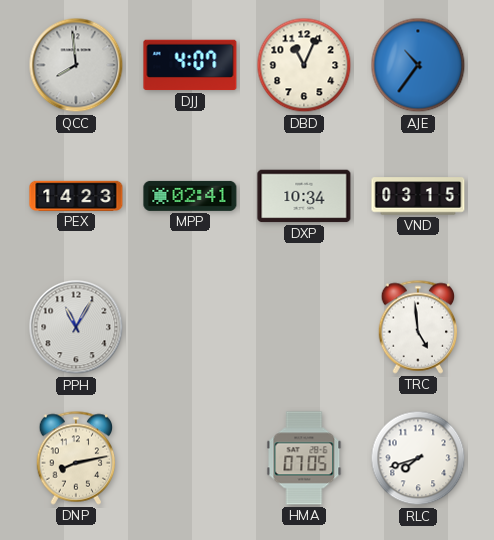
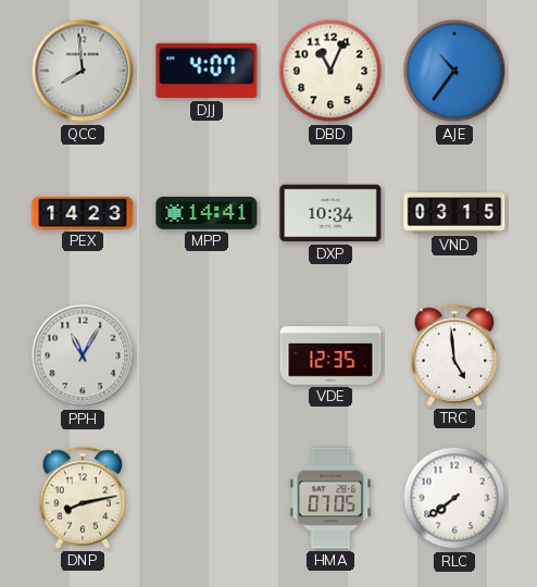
MPP: 02:41 -> 14:41
VDE: none -> 12:35
RLC: 7:42 -> 7:39
